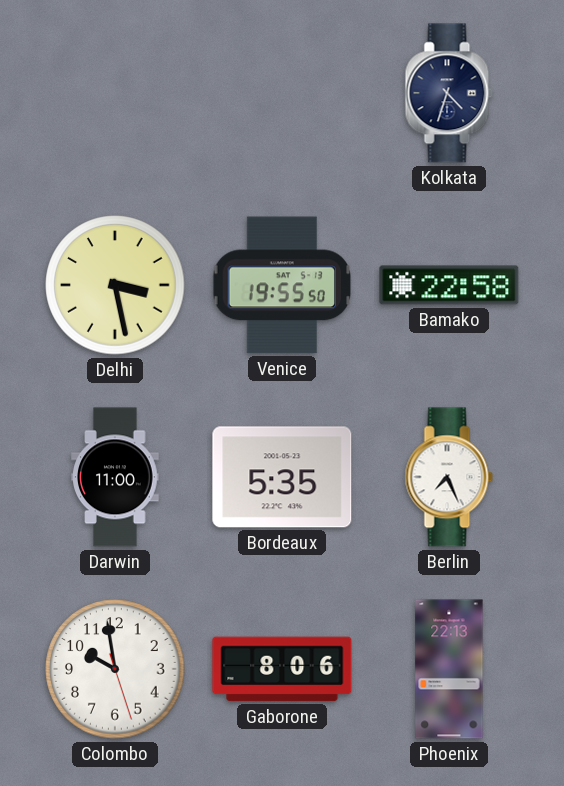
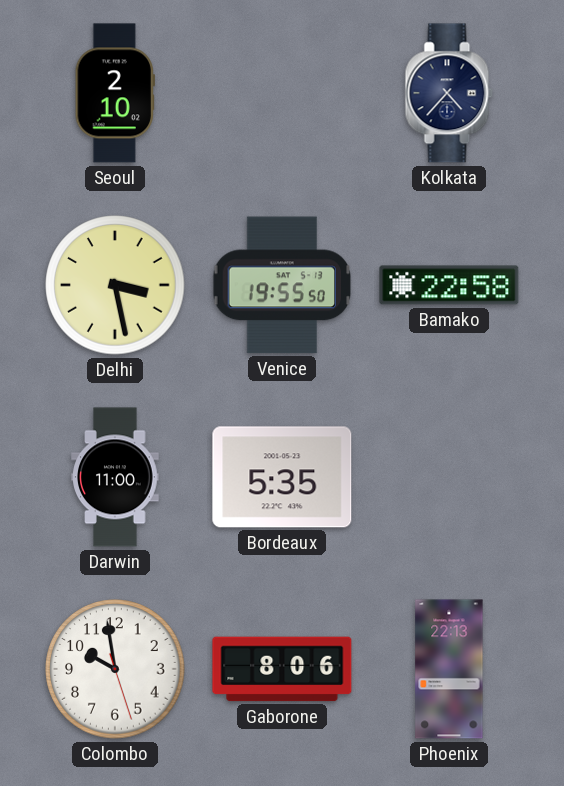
Seoul: none -> 2:10
Kolkata: 4:33 -> 4:37
Berlin: 7:26 -> none
